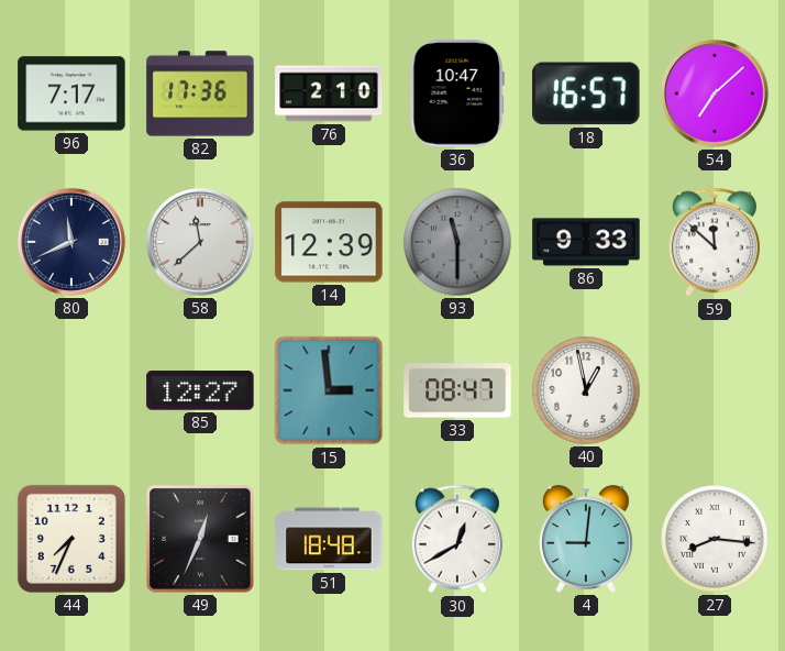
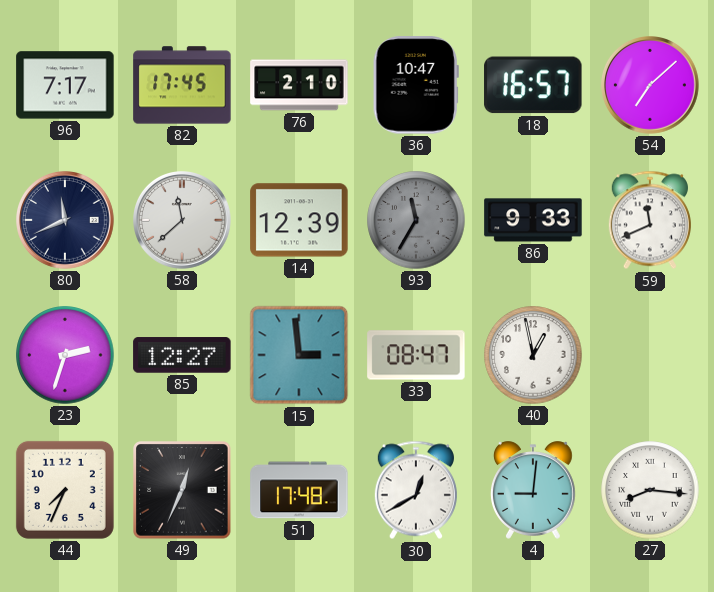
82: 17:36 -> 17:45
93: 11:30 -> 11:35
59: 11:52 -> 11:41
23: none -> 2:33
51: 18:48 -> 17:48
